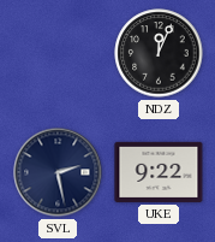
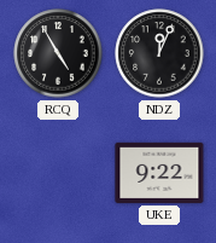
RCQ: none -> 4:55
SVL: 2:28 -> none
